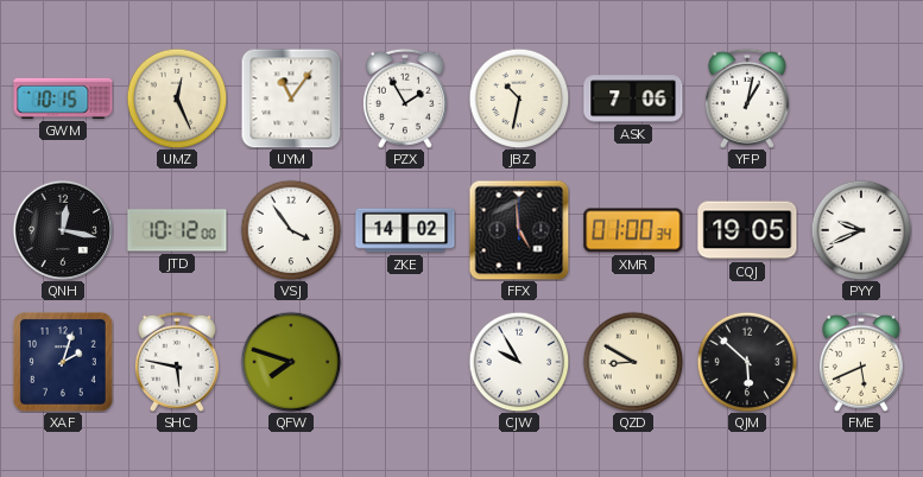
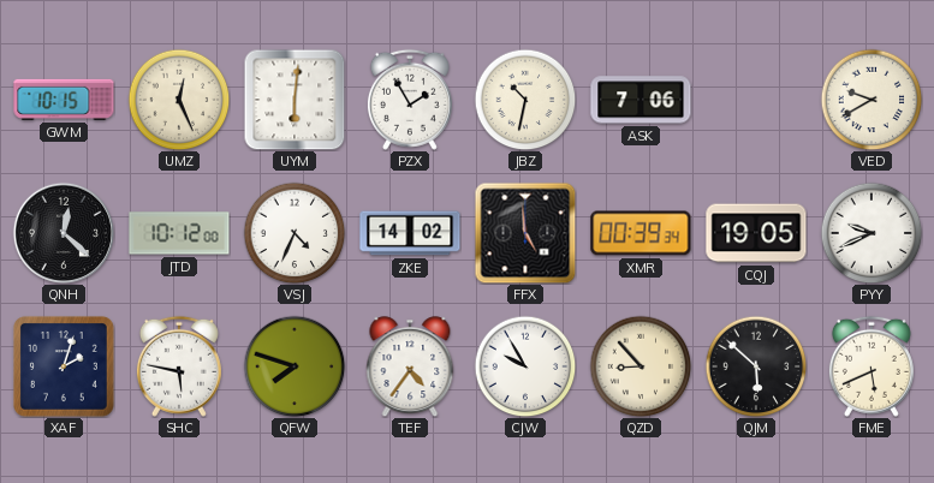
UYM: 11:06 -> 6:01
YFP: 1:02 -> none
VED: none -> 9:40
QNH: 12:17 -> 12:22
VSJ: 3:54 -> 4:34
XMR: 01:00 -> 00:39
TEF: none -> 4:36
QZD: 8:50 -> 8:53
